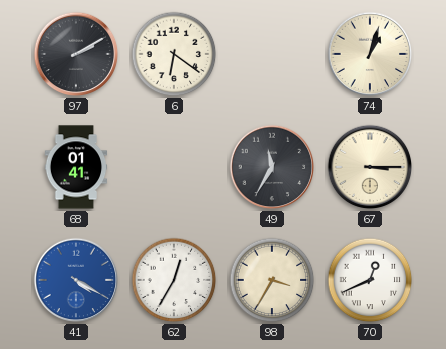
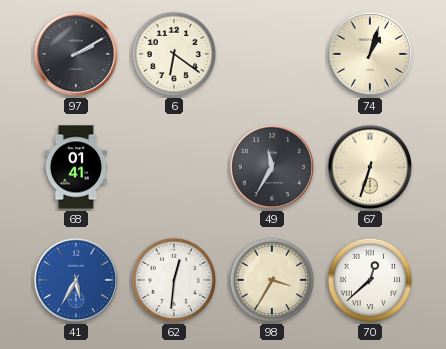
67: 3:15 -> 6:33
41: 4:20 -> 5:35
62: 12:35 -> 12:31
70: 12:41 -> 12:38
